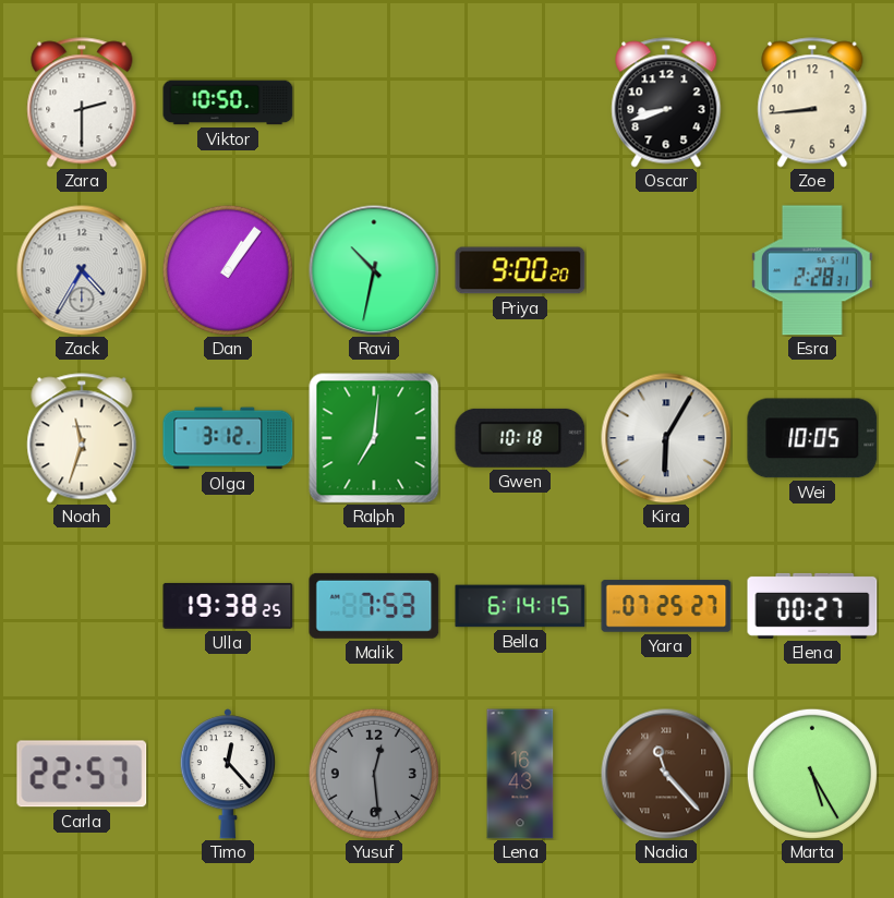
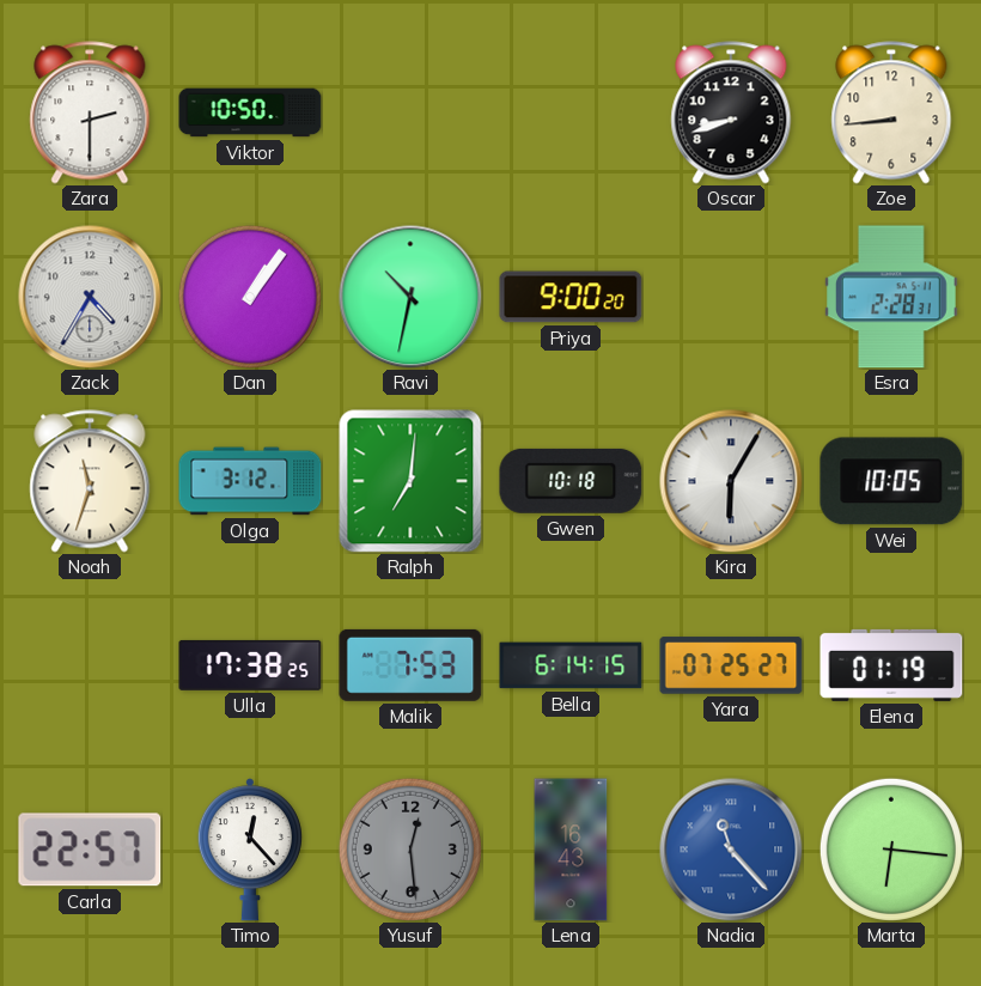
Ulla: 19:38 -> 17:38
Elena: 00:27 -> 01:19
Nadia dial: brown -> blue
Marta: 5:25 -> 6:16
